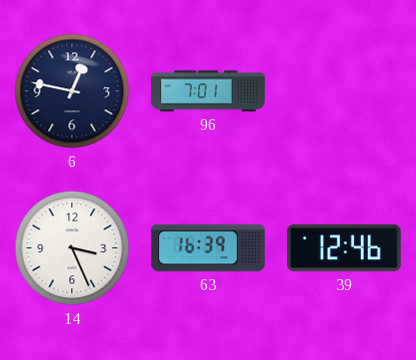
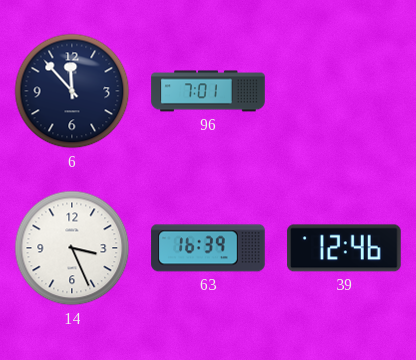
6: 12:47 -> 11:53
